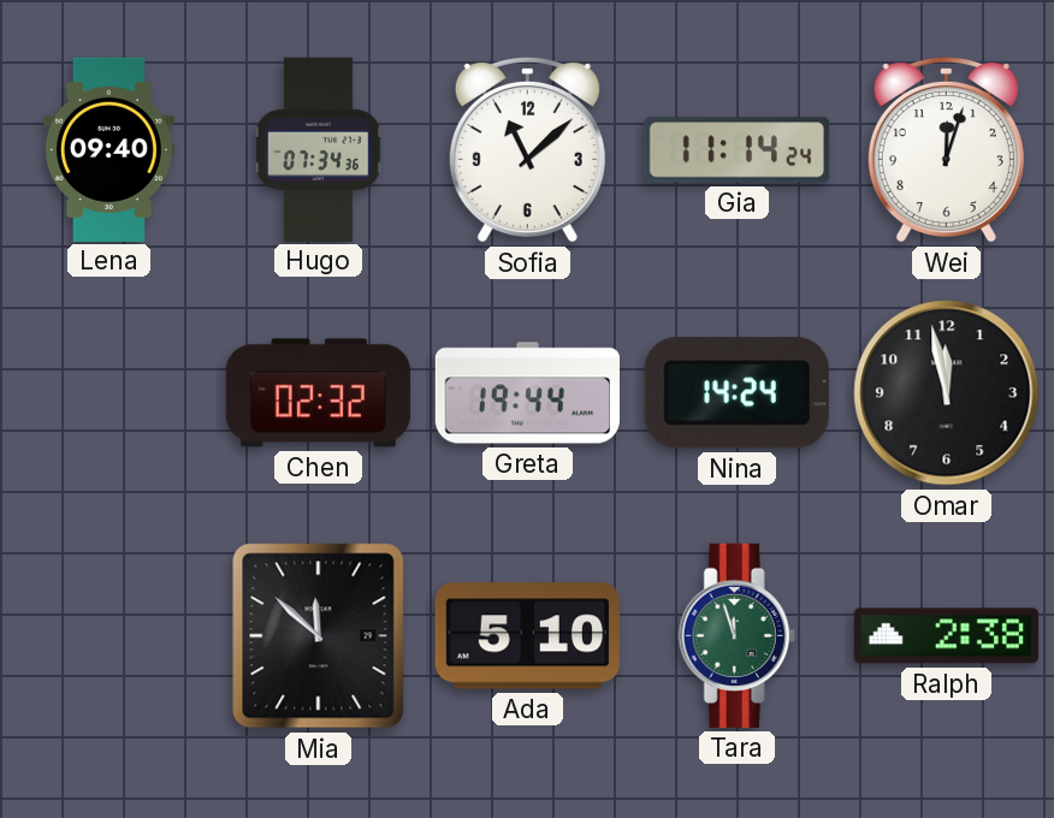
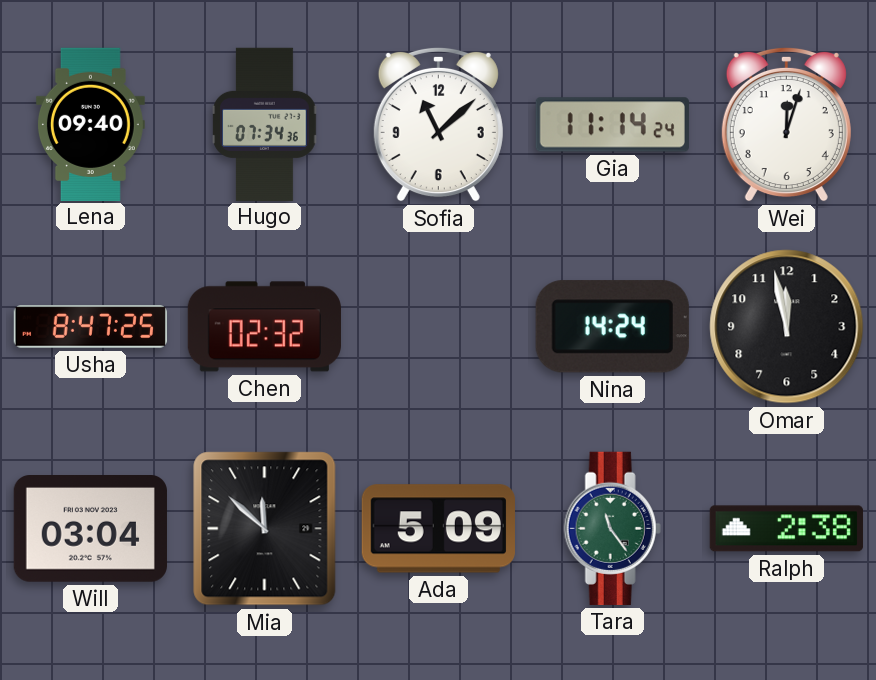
Usha: none -> 8:47
Greta: 19:44 -> none
Will: none -> 03:04
Ada: 5:10 -> 5:09
Tara: 11:57 -> 11:24
